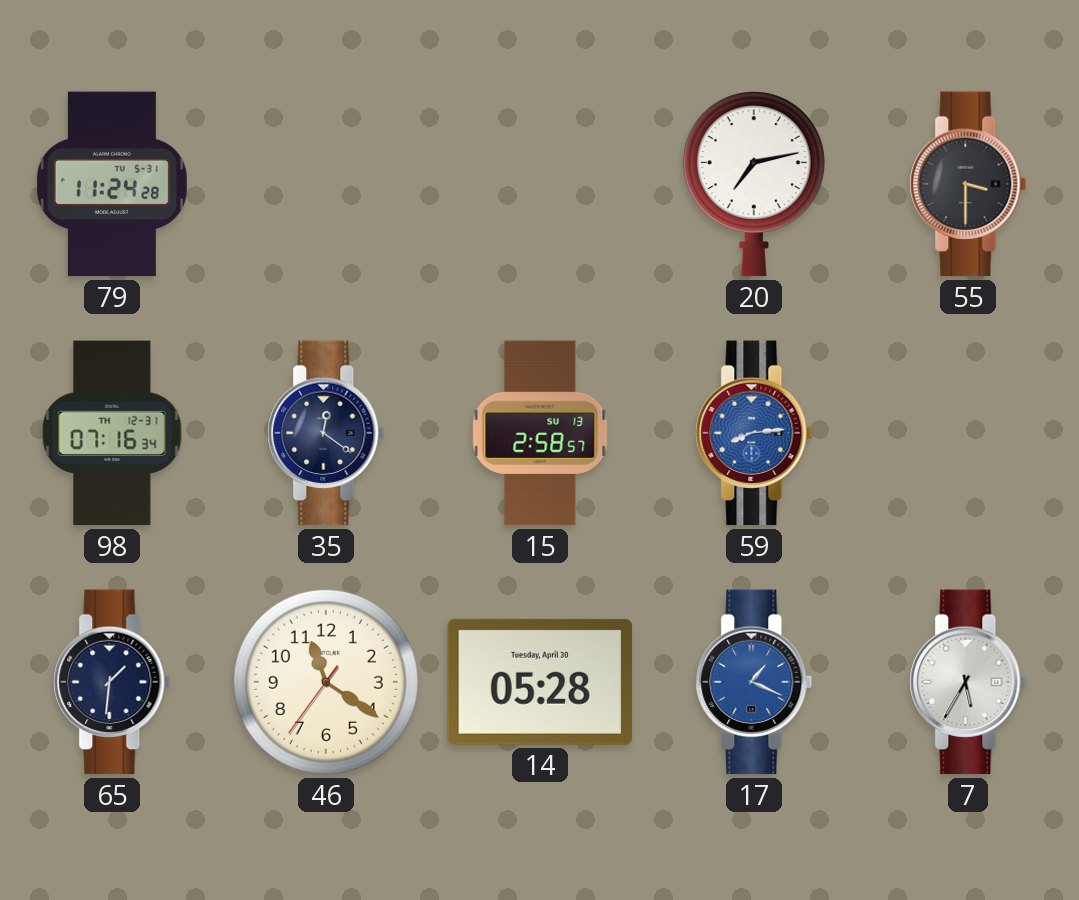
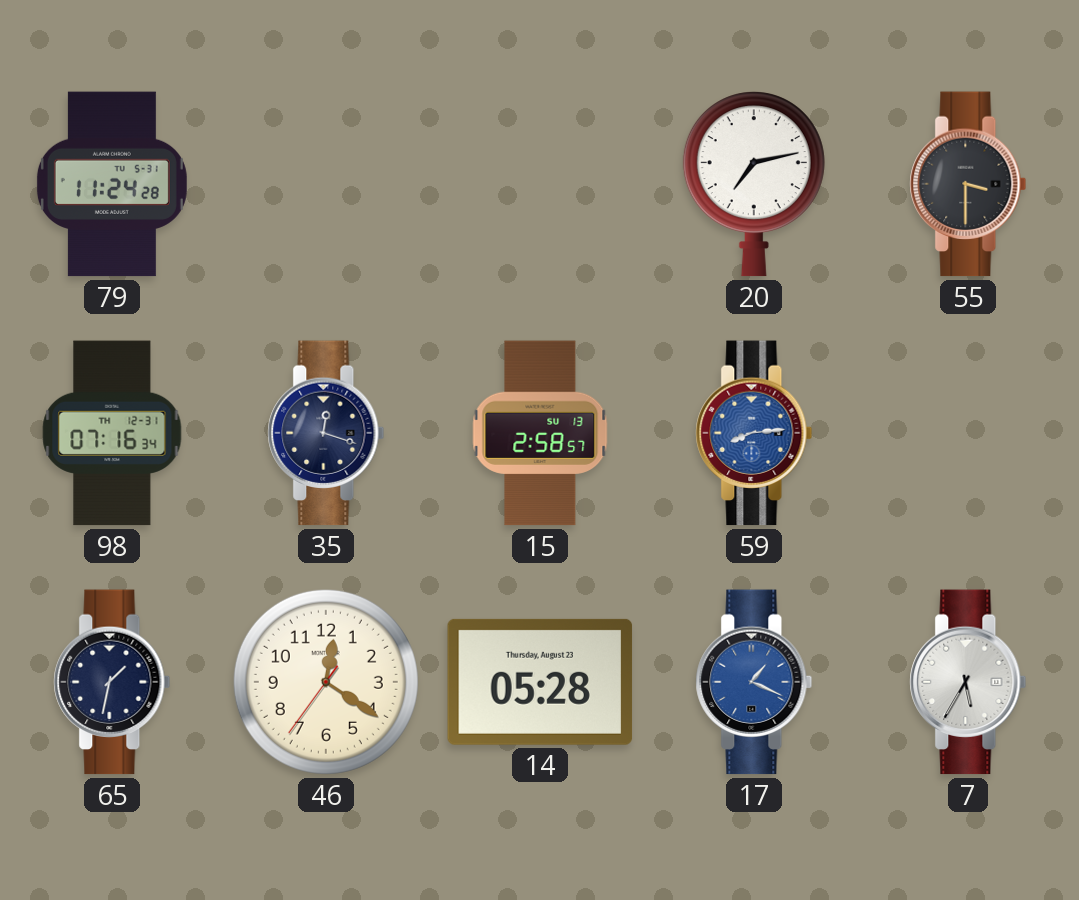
35: 12:21 -> 12:18
65: 1:31 -> 1:32
46: 11:20 -> 12:20
14 date: Tuesday, April 30 -> Thursday, August 23
